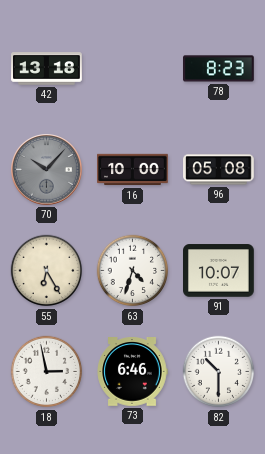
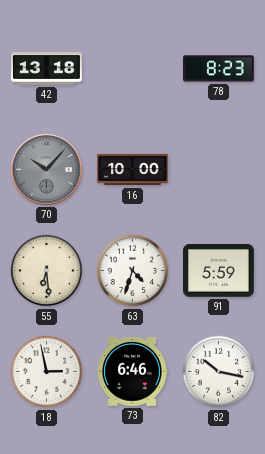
96: 05:08 -> none
55: 6:25 -> 6:29
91: 10:07 -> 5:59
82: 10:30 -> 10:17
